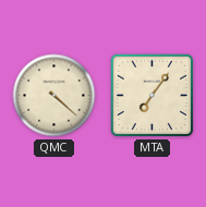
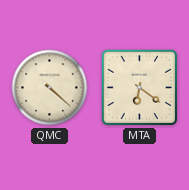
MTA: 7:06 -> 6:21
